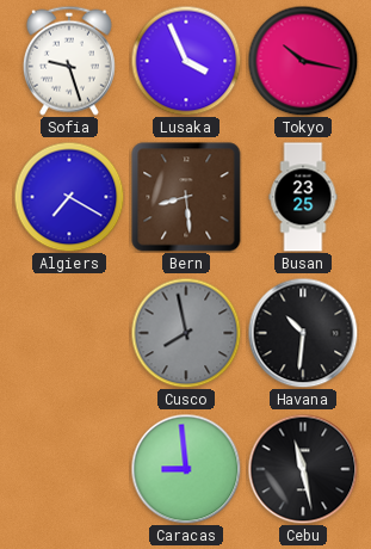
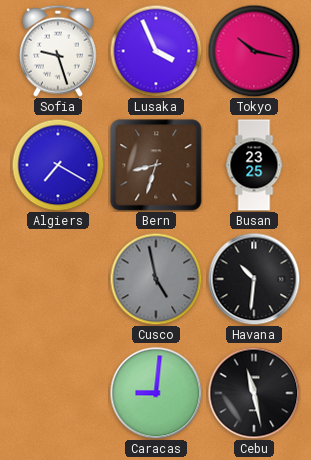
Bern: 8:29 -> 8:33
Cusco: 7:58 -> 4:58
Caracas: 8:59 -> 9:01
